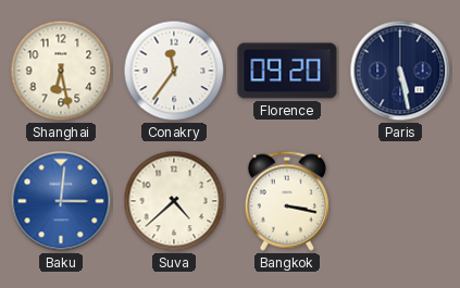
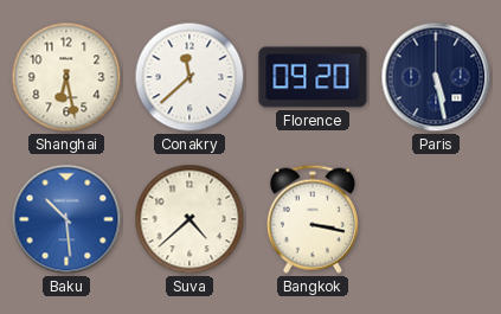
Conakry: 11:36 -> 11:38
Baku: 3:01 -> 10:29
